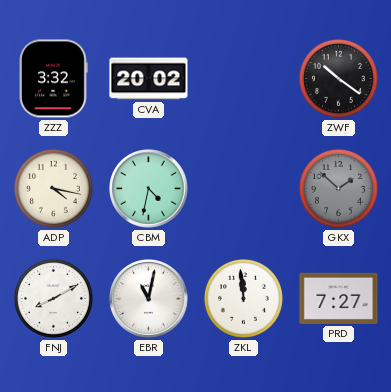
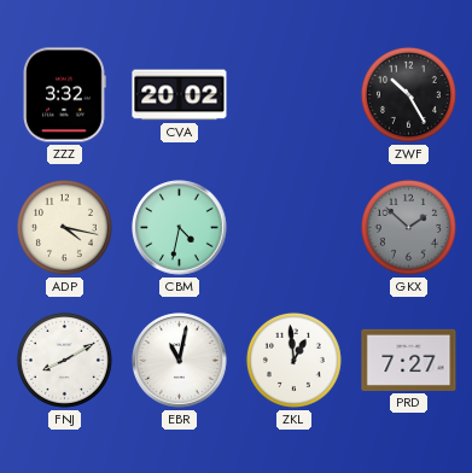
ZWF: 10:21 -> 10:25
ZKL: 11:59 -> 12:59
